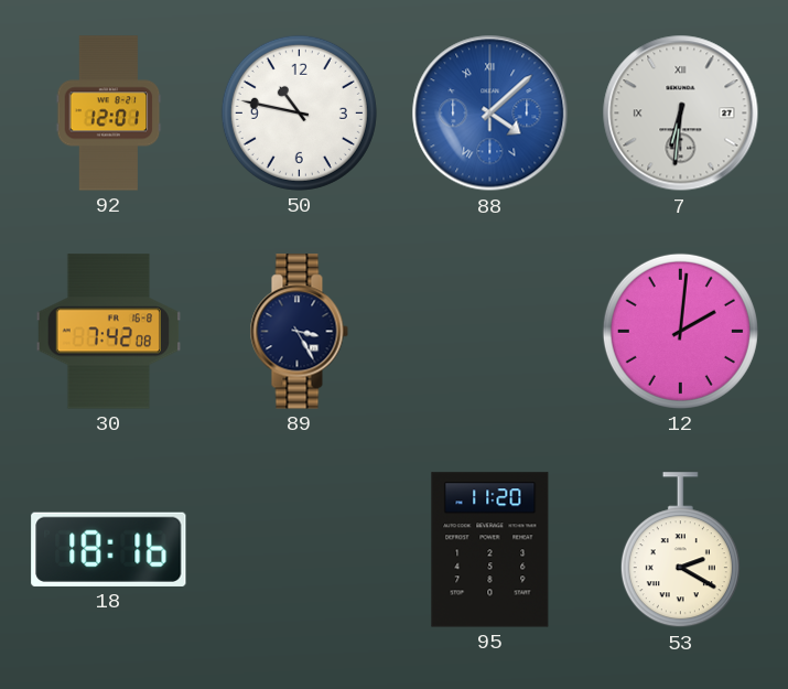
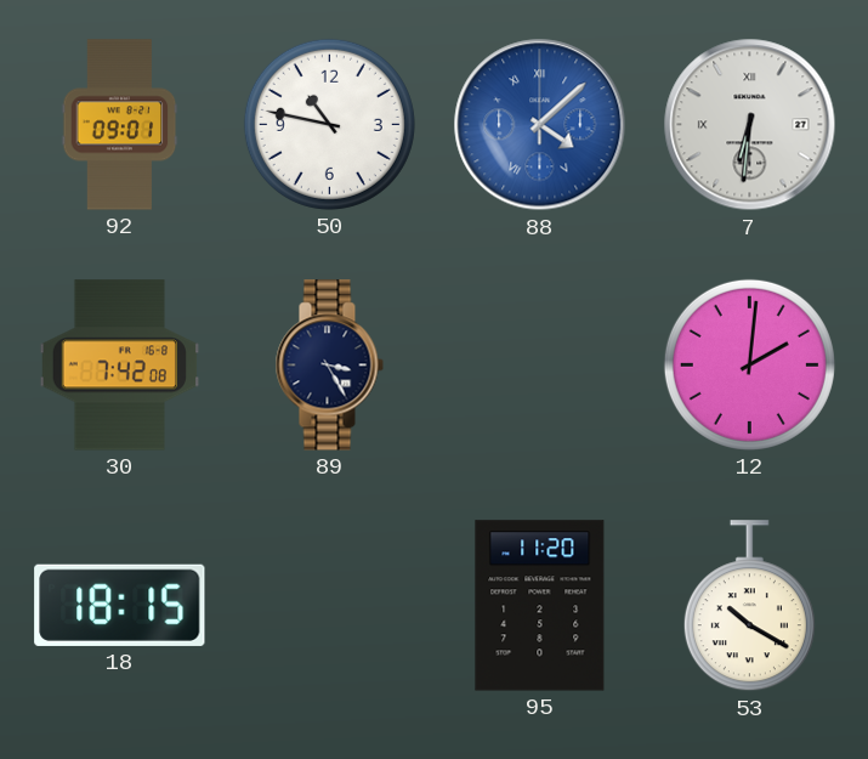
92: 12:01 -> 09:01
18: 18:16 -> 18:15
53: 2:20 -> 10:20
